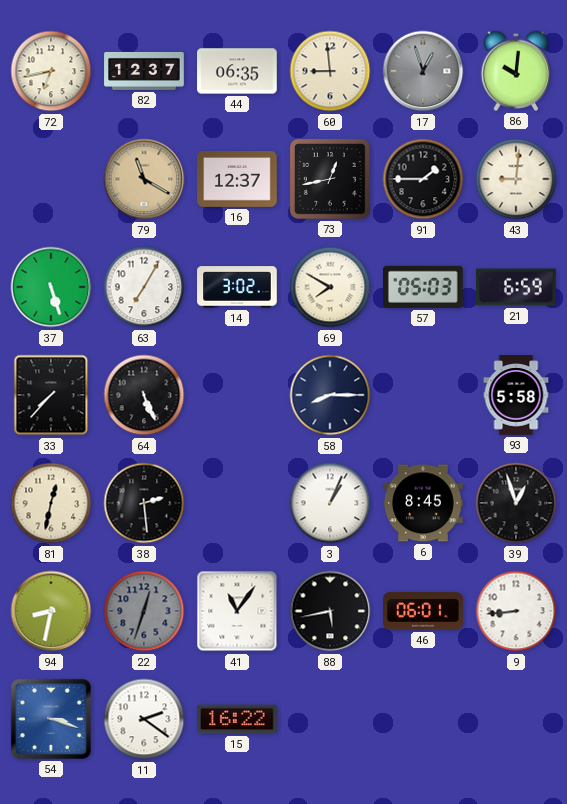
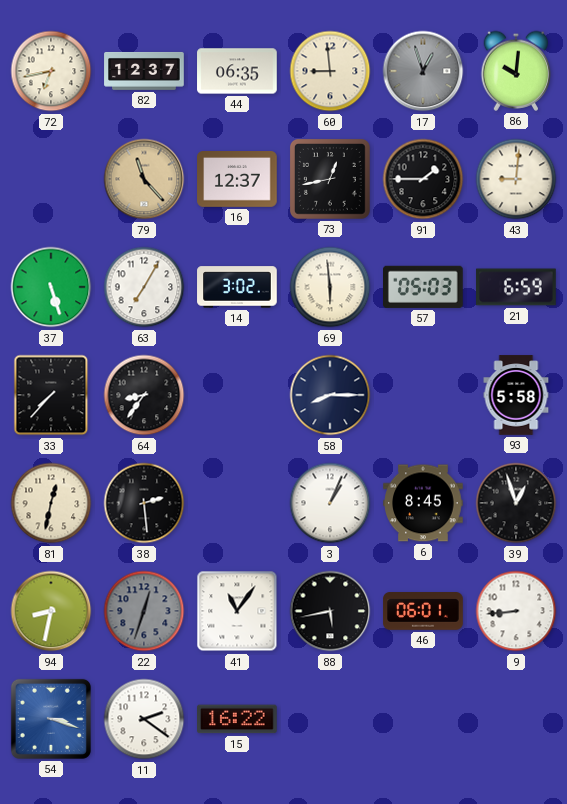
79: 11:20 -> 11:23
69: 7:50 -> 5:59
64: 5:26 -> 8:36
